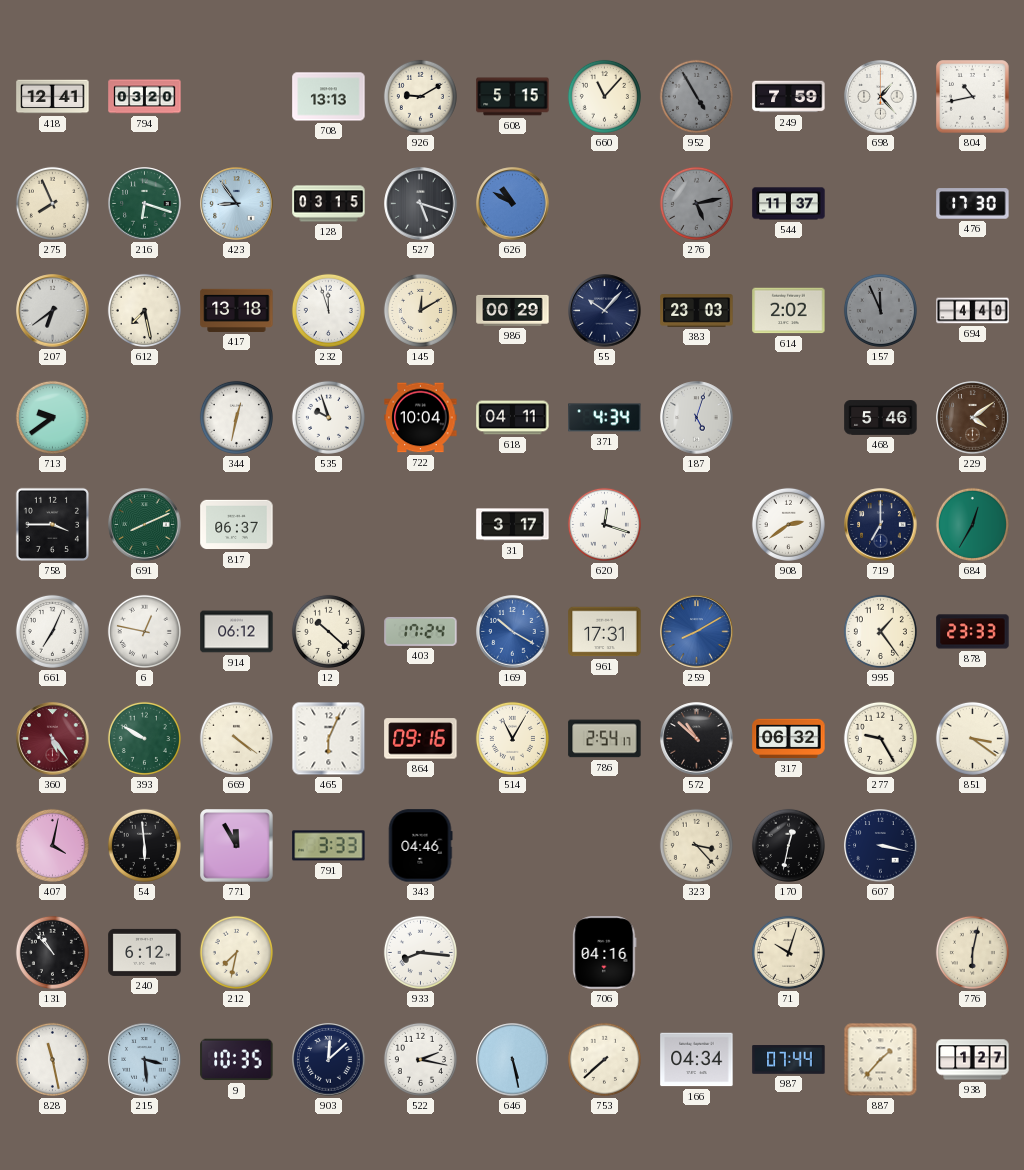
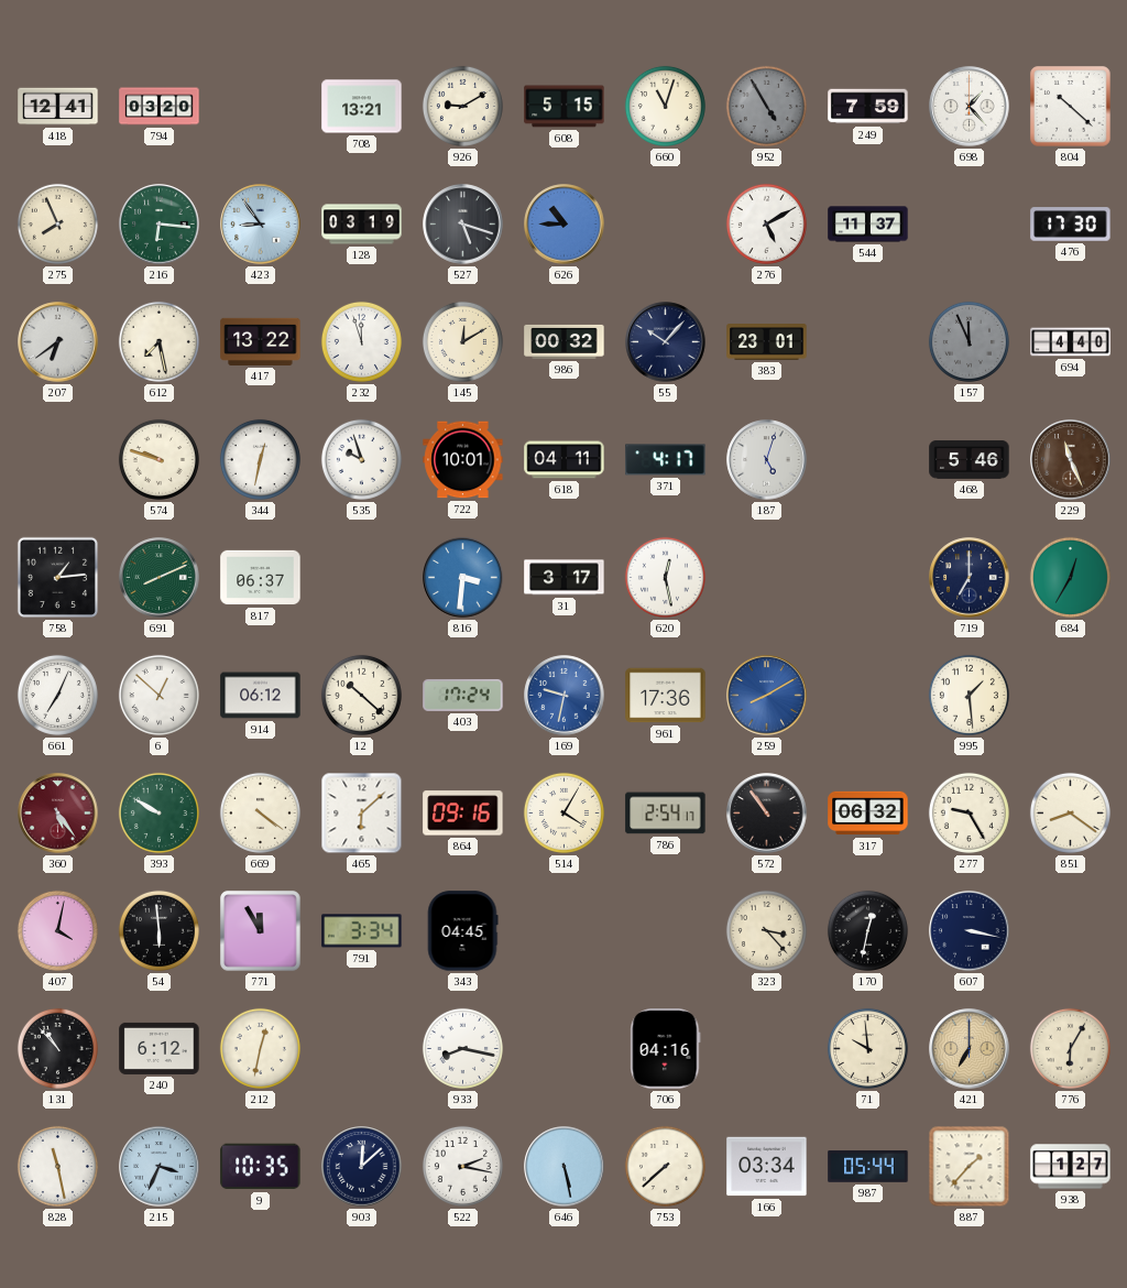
708: 13:13 -> 13:21
660: 11:07 -> 11:03
804: 10:43 -> 10:22
216: 6:18 -> 6:16
128: 03:15 -> 03:19
626: 10:50 -> 10:45
276: 5:13 -> 5:10
276 dial: grey -> white
417: 13:18 -> 13:22
986: 00:29 -> 00:32
383: 23:03 -> 23:01
614: 2:02 -> none
713: 9:39 -> none
574: none -> 9:48
722: 10:04 -> 10:01
371: 4:34 -> 4:17
229: 4:09 -> 11:26
758: 3:45 -> 1:14
816: none -> 3:31
620: 12:18 -> 12:28
908: 2:39 -> none
6: 12:47 -> 12:52
169: 10:20 -> 9:32
961: 17:31 -> 17:36
995: 1:24 -> 1:29
878: 23:33 -> none
465: 6:04 -> 6:08
514: 11:05 -> 4:05
572: 10:52 -> 10:54
851: 3:21 -> 8:21
791: 3:33 -> 3:34
343: 04:46 -> 04:45
212: 7:32 -> 12:32
933: 8:16 -> 8:17
71: 10:03 -> 9:59
421: none -> 7:00
776: 6:02 -> 6:05
215: 3:29 -> 3:34
166: 04:34 -> 03:34
987: 07:44 -> 05:44
